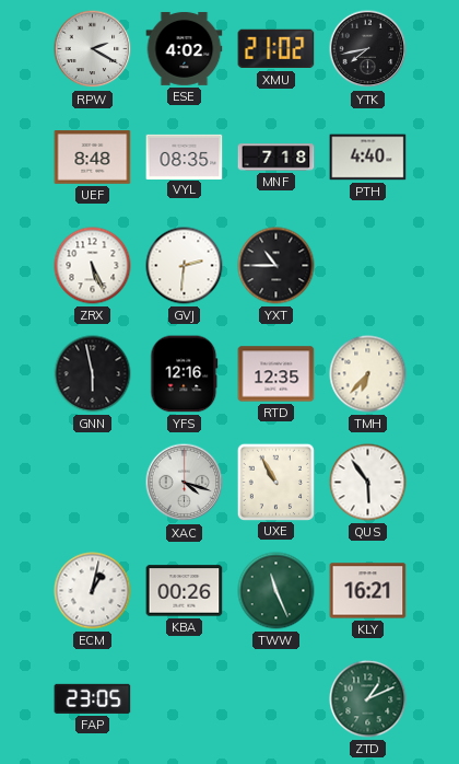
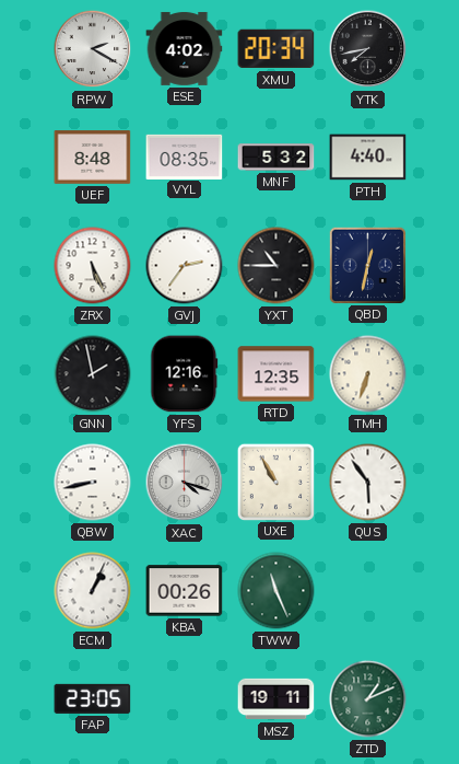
XMU: 21:02 -> 20:34
MNF: 7:18 -> 5:32
GVJ: 2:31 -> 2:36
QBD: none -> 12:32
GNN: 5:58 -> 1:58
TMH: 6:37 -> 6:33
QBW: none -> 8:43
ECM: 1:02 -> 1:04
KLY: 16:21 -> none
MSZ: none -> 19:11
